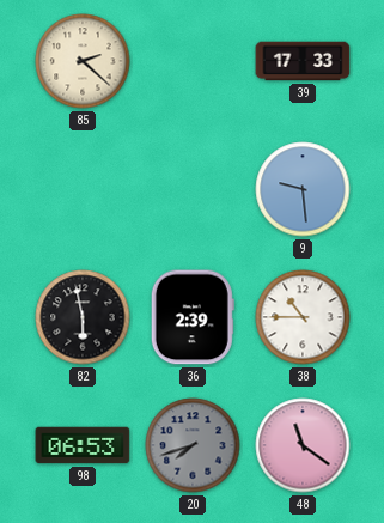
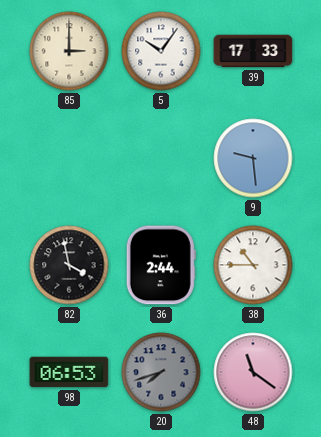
85: 2:22 -> 3:00
5: none -> 10:06
82: 5:58 -> 3:58
36: 2:39 -> 2:44
